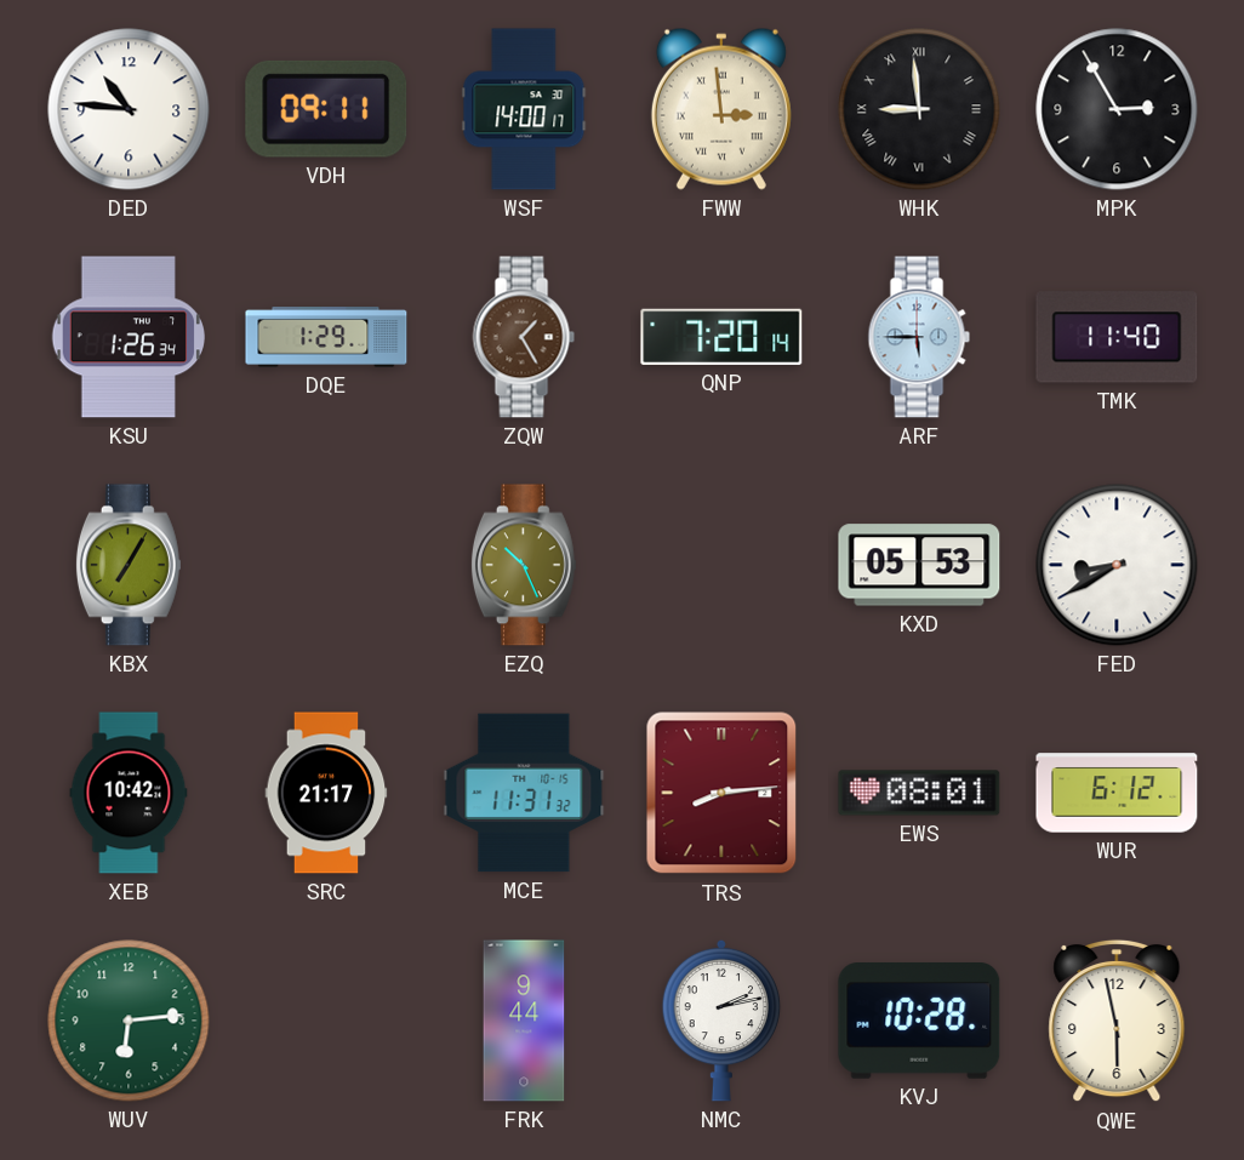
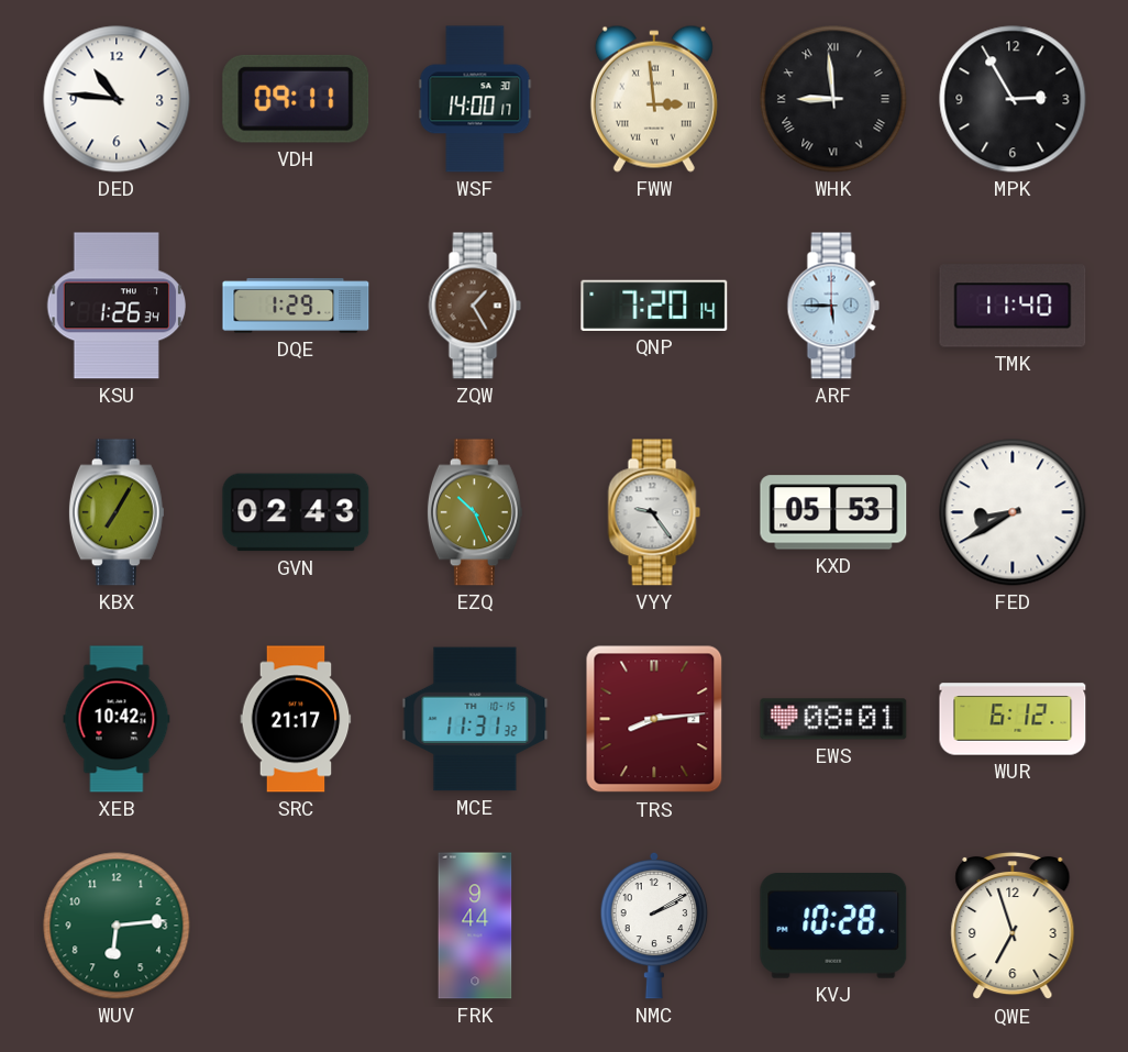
GVN: none -> 02:43
VYY: none -> 9:24
NMC: 2:13 -> 2:10
QWE: 5:58 -> 6:57
